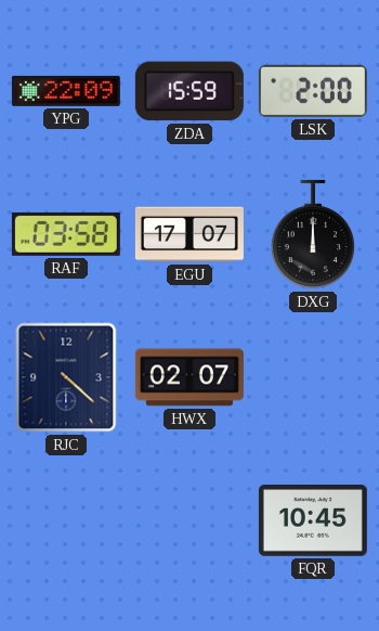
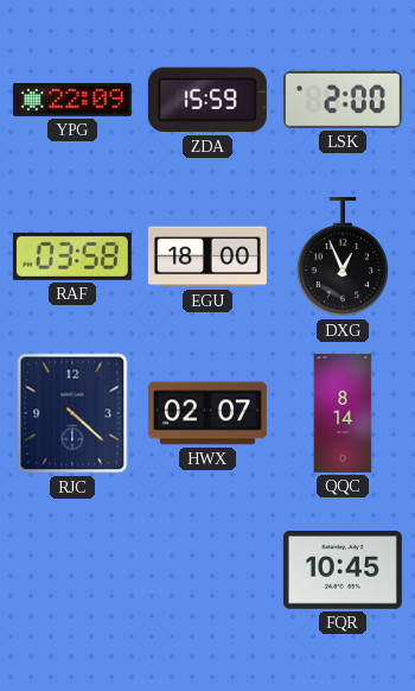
EGU: 17:07 -> 18:00
DXG: 12:00 -> 12:56
QQC: none -> 8:14
